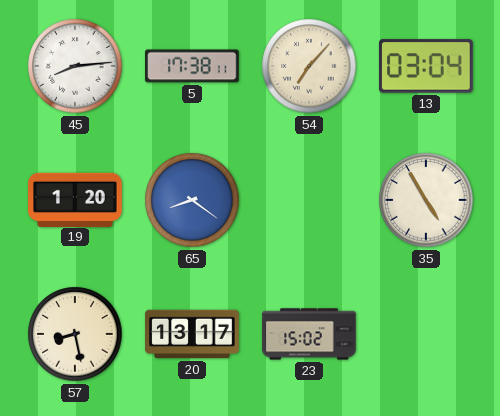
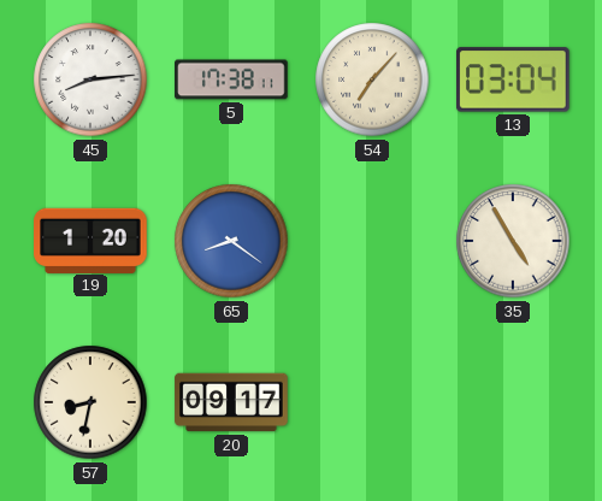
57: 8:28 -> 8:32
20: 13:17 -> 09:17
23: 15:02 -> none
